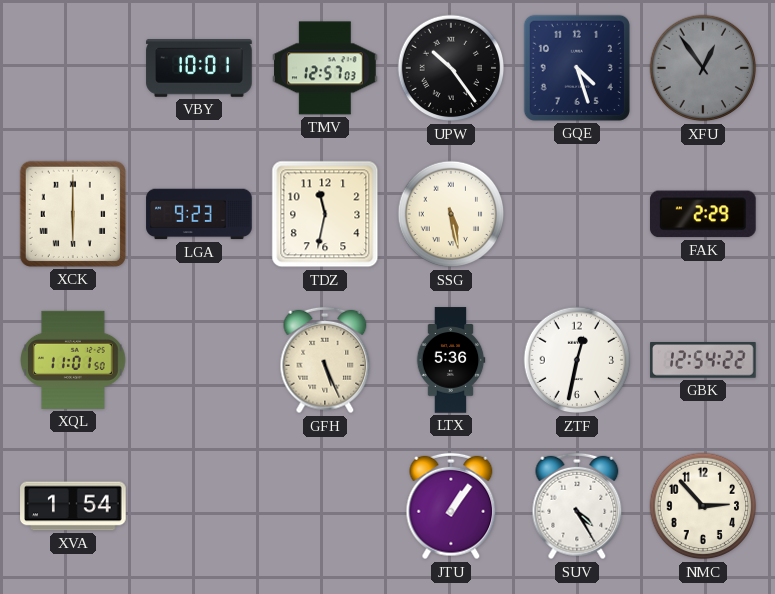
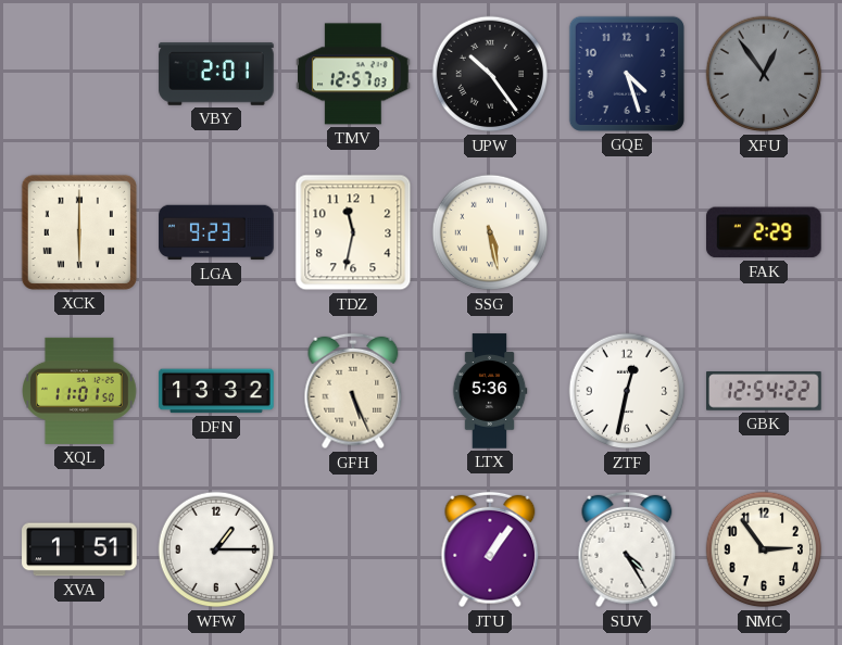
VBY: 10:01 -> 2:01
DFN: none -> 13:32
XVA: 1:54 -> 1:51
WFW: none -> 1:15
NMC: 2:53 -> 2:54
